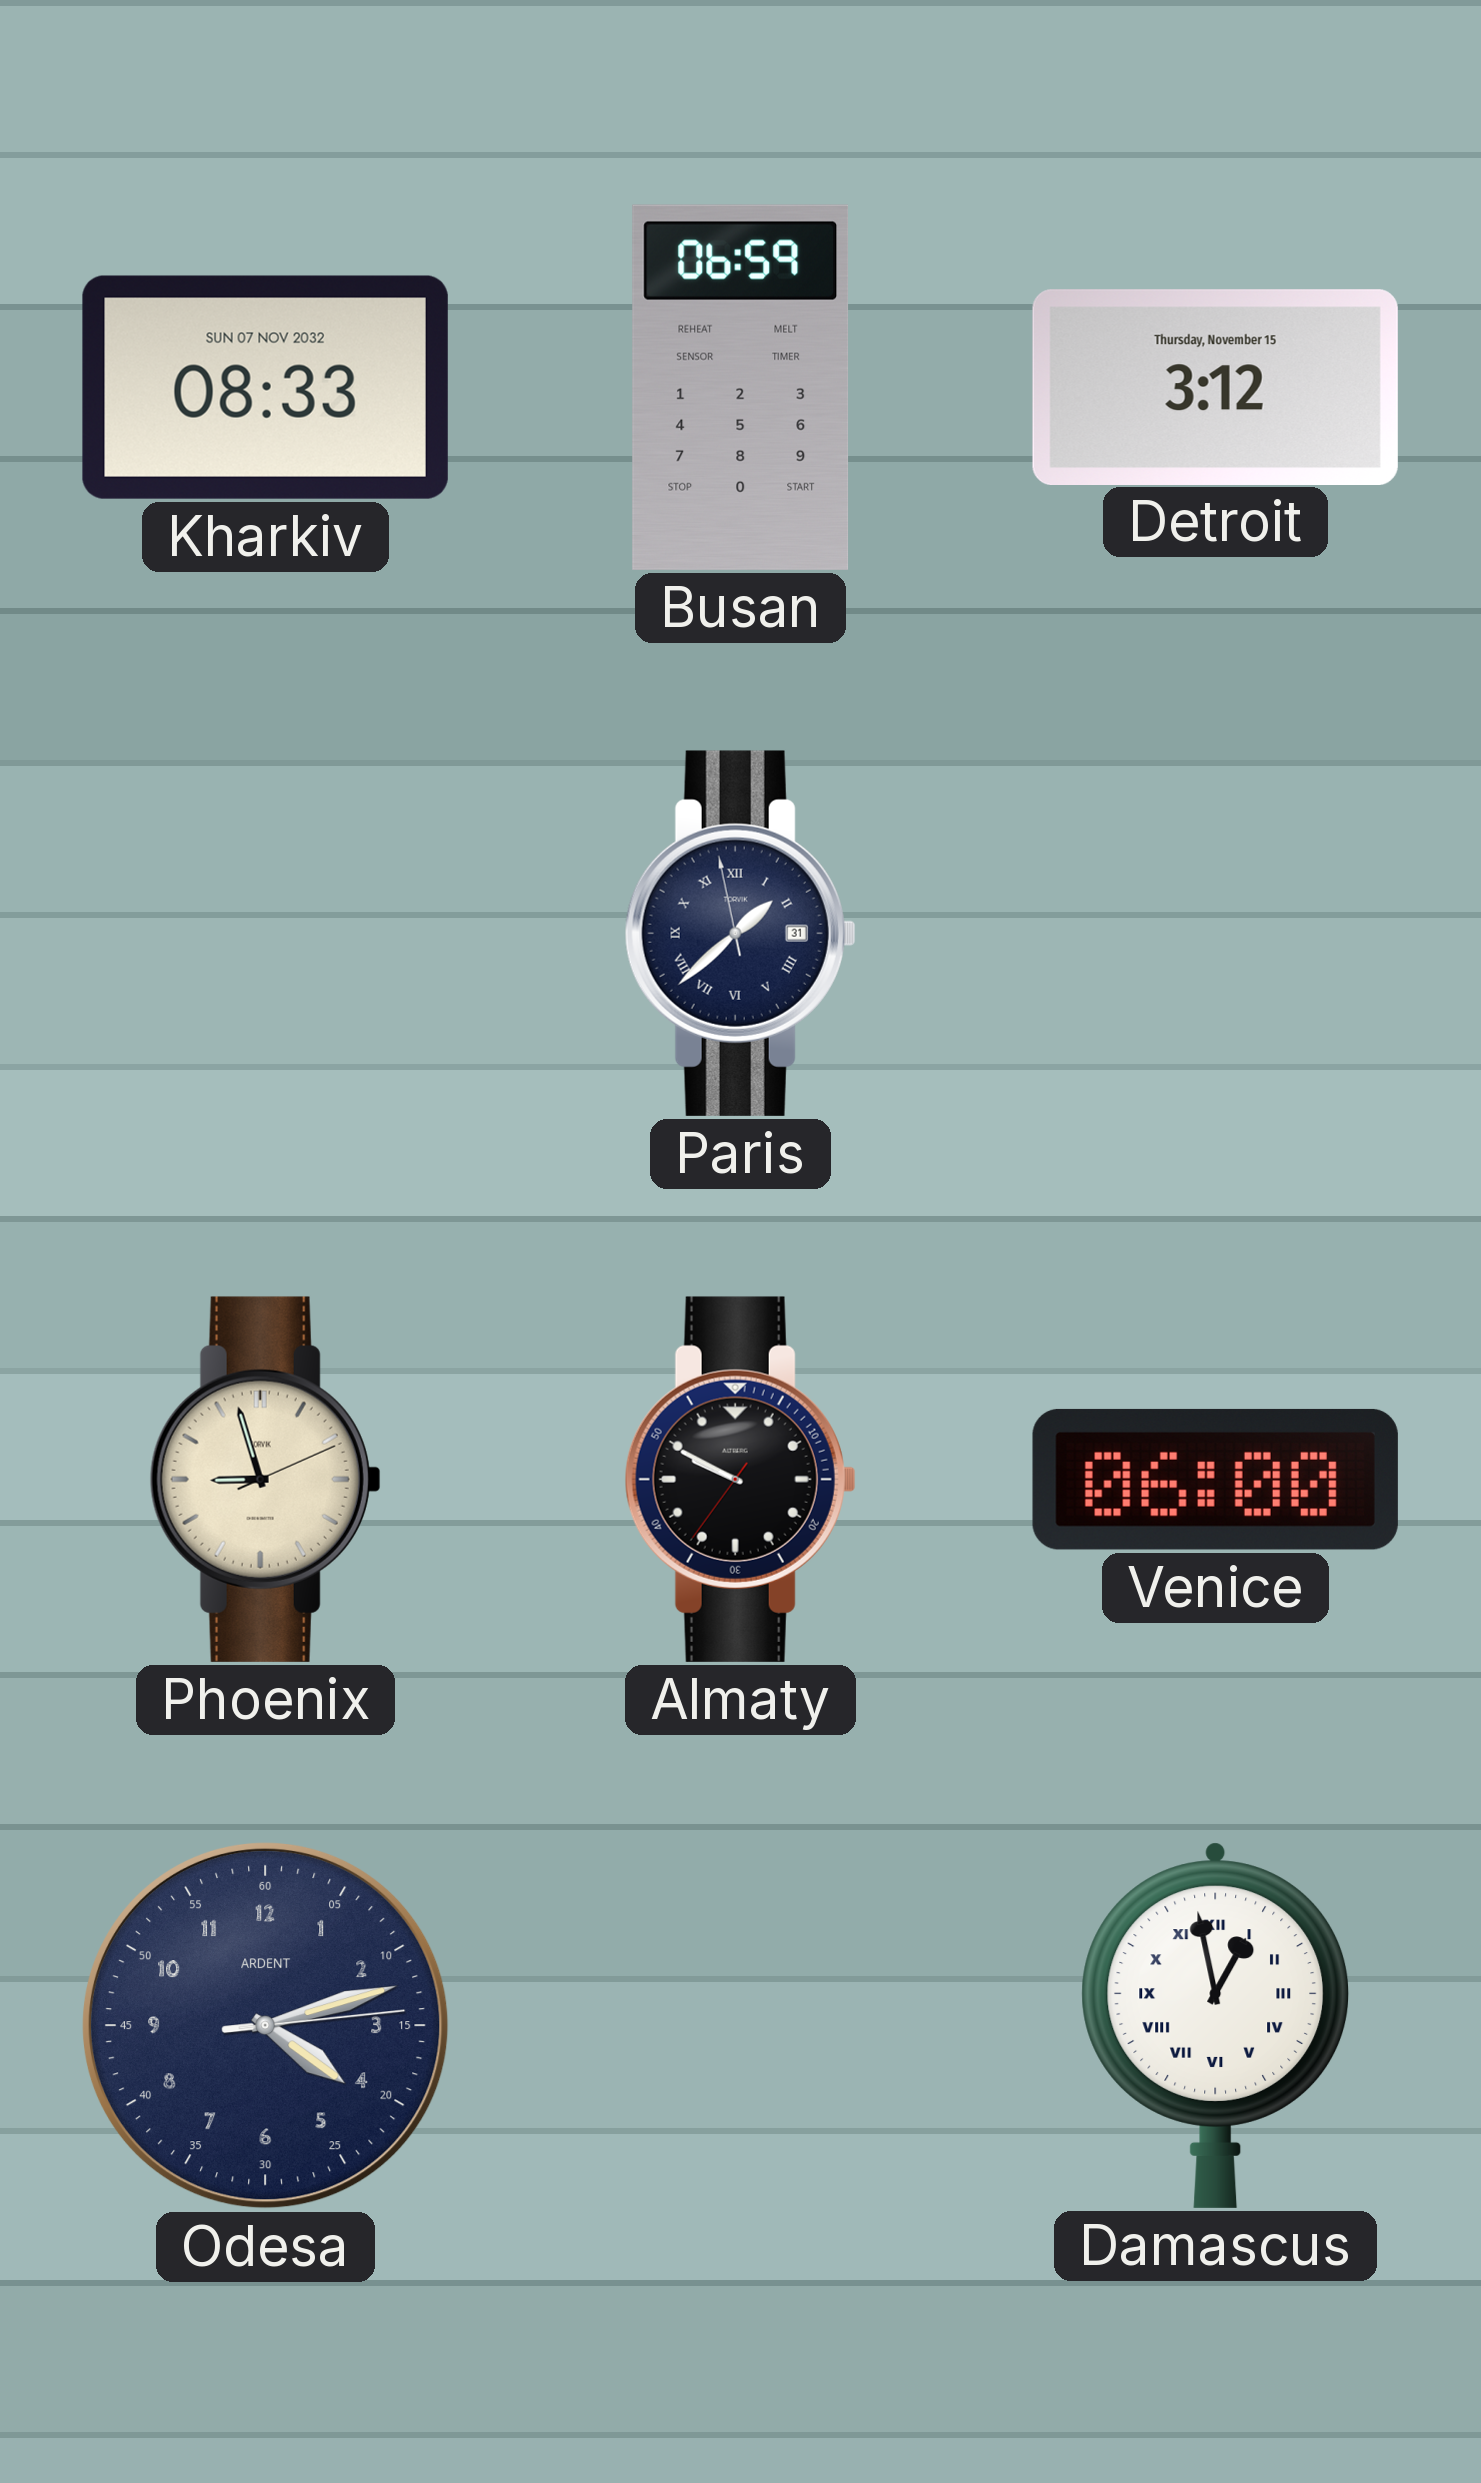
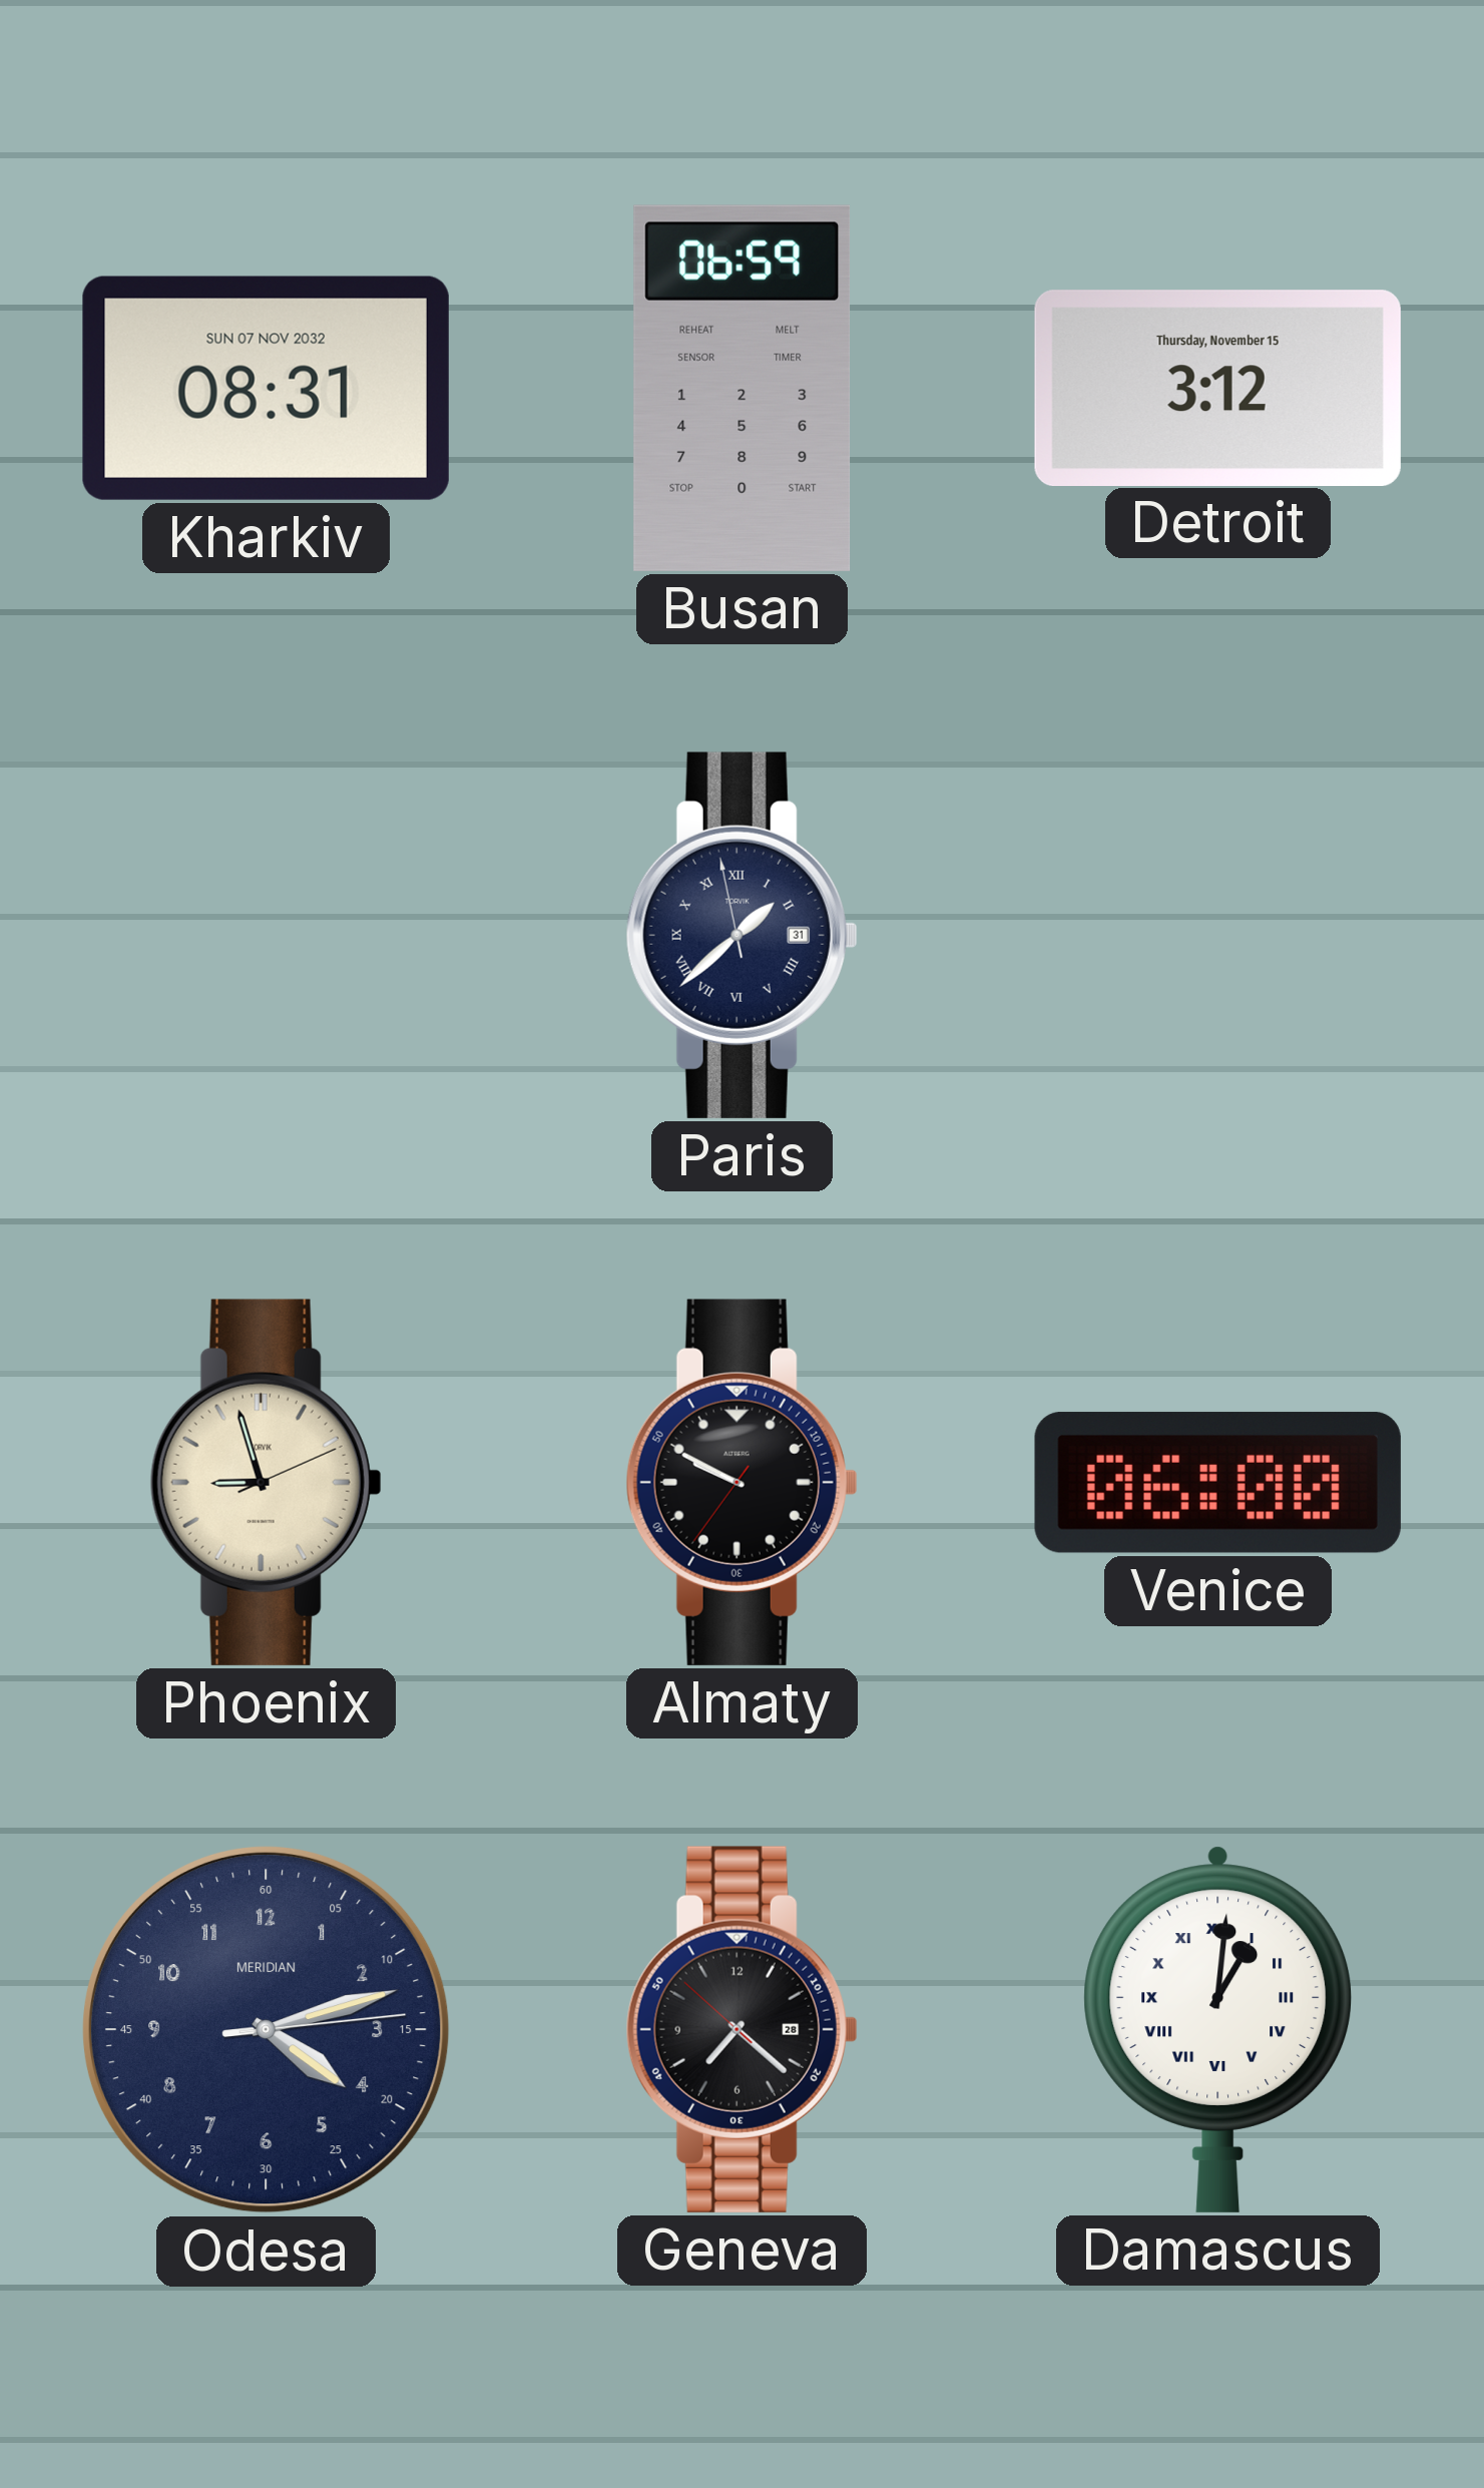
Kharkiv: 08:33 -> 08:31
Odesa brand: ARDENT -> MERIDIAN
Geneva: none -> 7:21
Damascus: 12:58 -> 1:01
